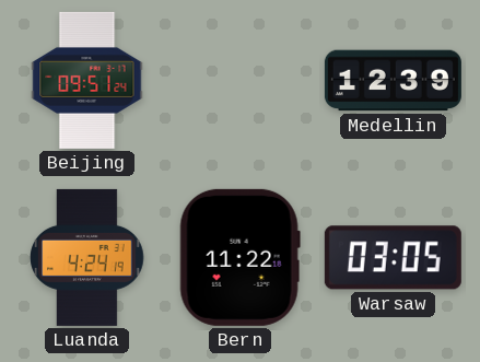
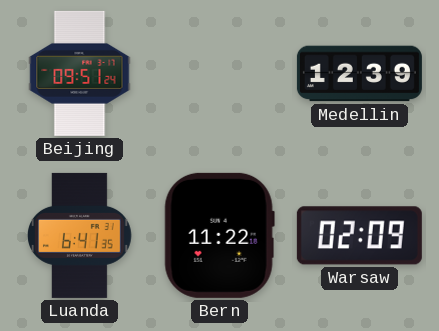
Luanda: 4:24 -> 6:41
Warsaw: 03:05 -> 02:09
